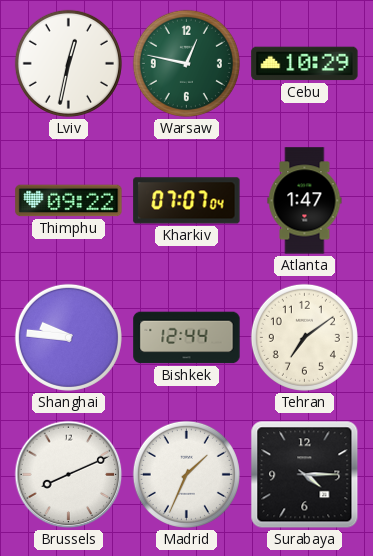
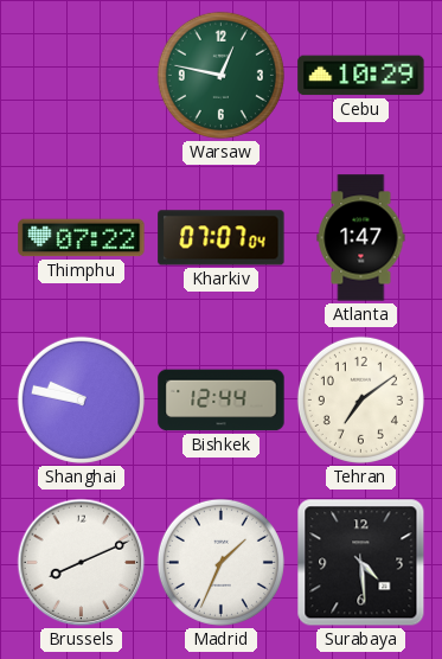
Lviv: 12:32 -> none
Thimphu: 09:22 -> 07:22
Shanghai: 9:46 -> 9:47
Surabaya: 4:15 -> 4:29
